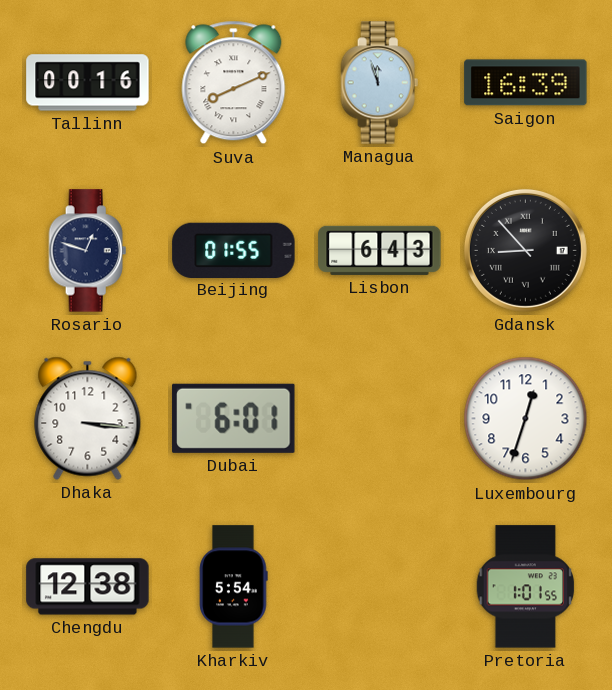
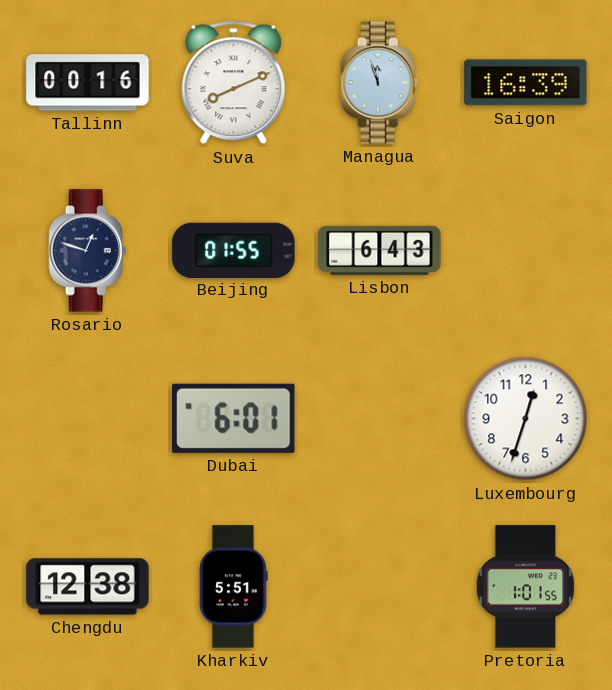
Gdansk: 8:53 -> none
Dhaka: 3:16 -> none
Kharkiv: 5:54 -> 5:51
